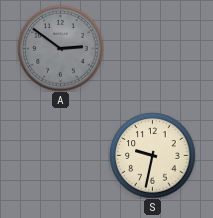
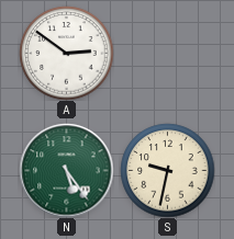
A dial: grey -> white
N: none -> 5:24
